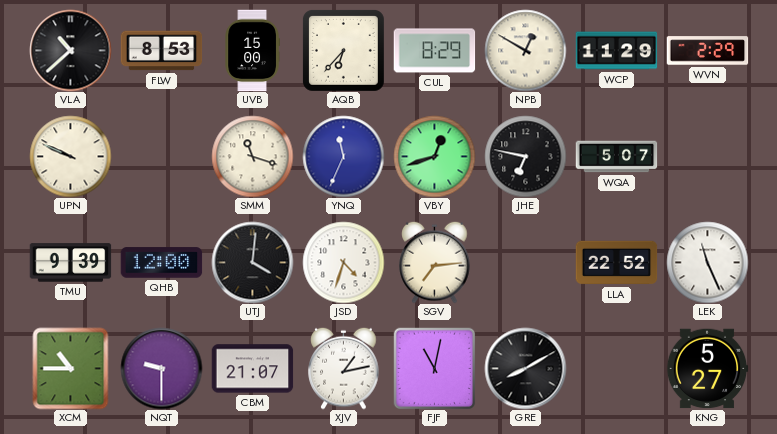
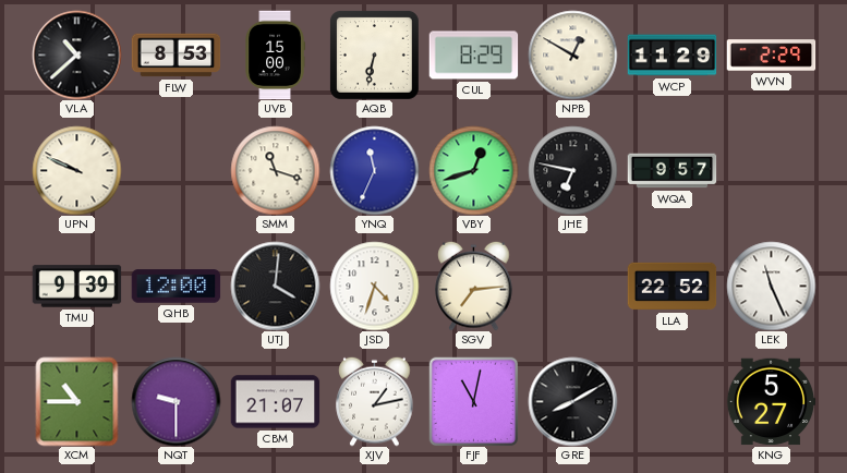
AQB: 6:37 -> 6:32
WQA: 5:07 -> 9:57
